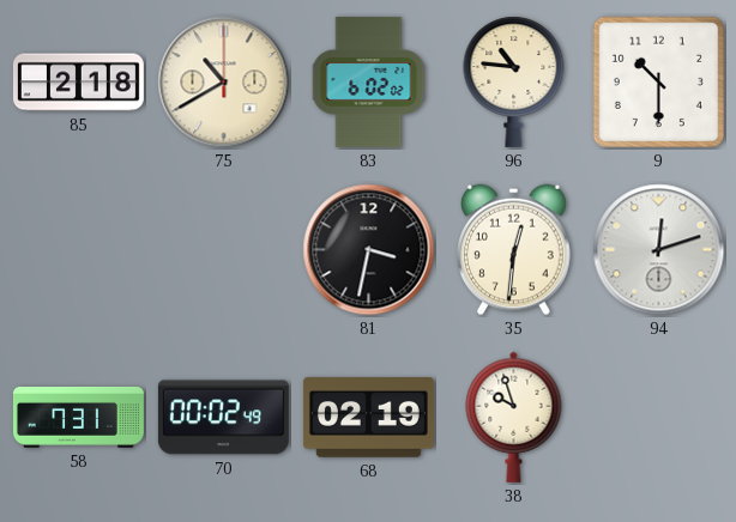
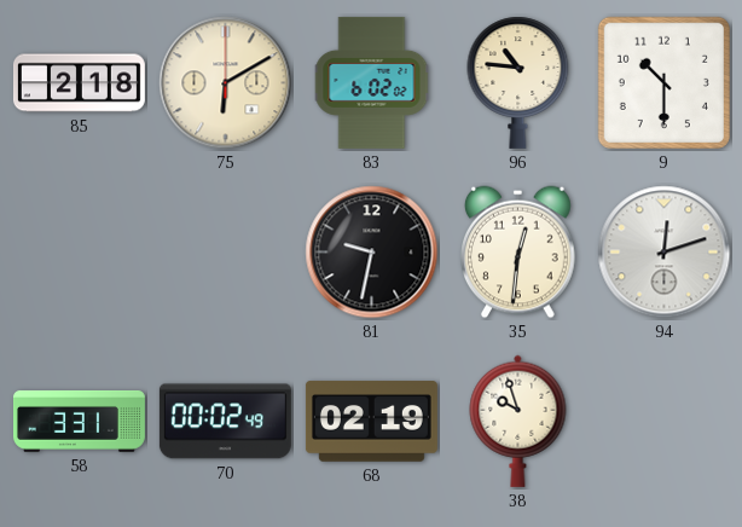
75: 10:40 -> 6:10
81: 3:32 -> 9:32
58: 7:31 -> 3:31
